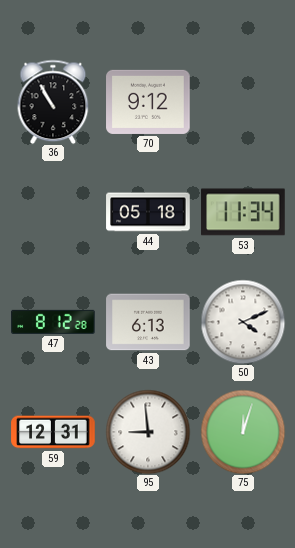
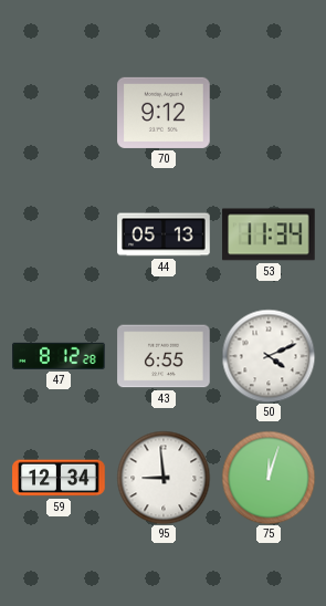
36: 10:55 -> none
44: 05:18 -> 05:13
43: 6:13 -> 6:55
59: 12:31 -> 12:34
